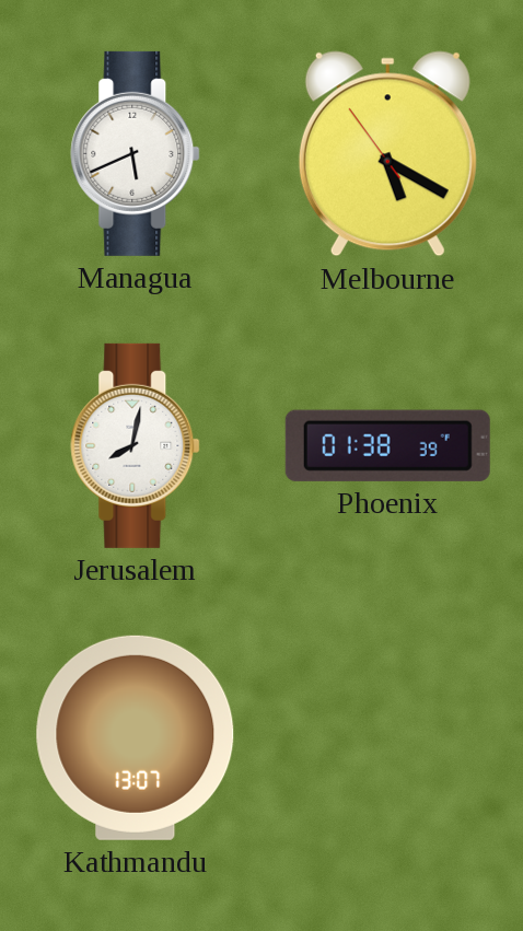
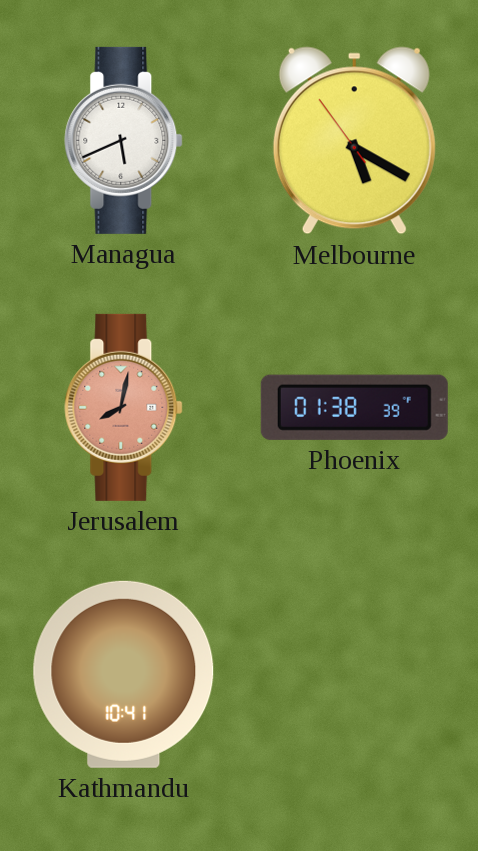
Jerusalem dial: white -> salmon
Kathmandu: 13:07 -> 10:41
